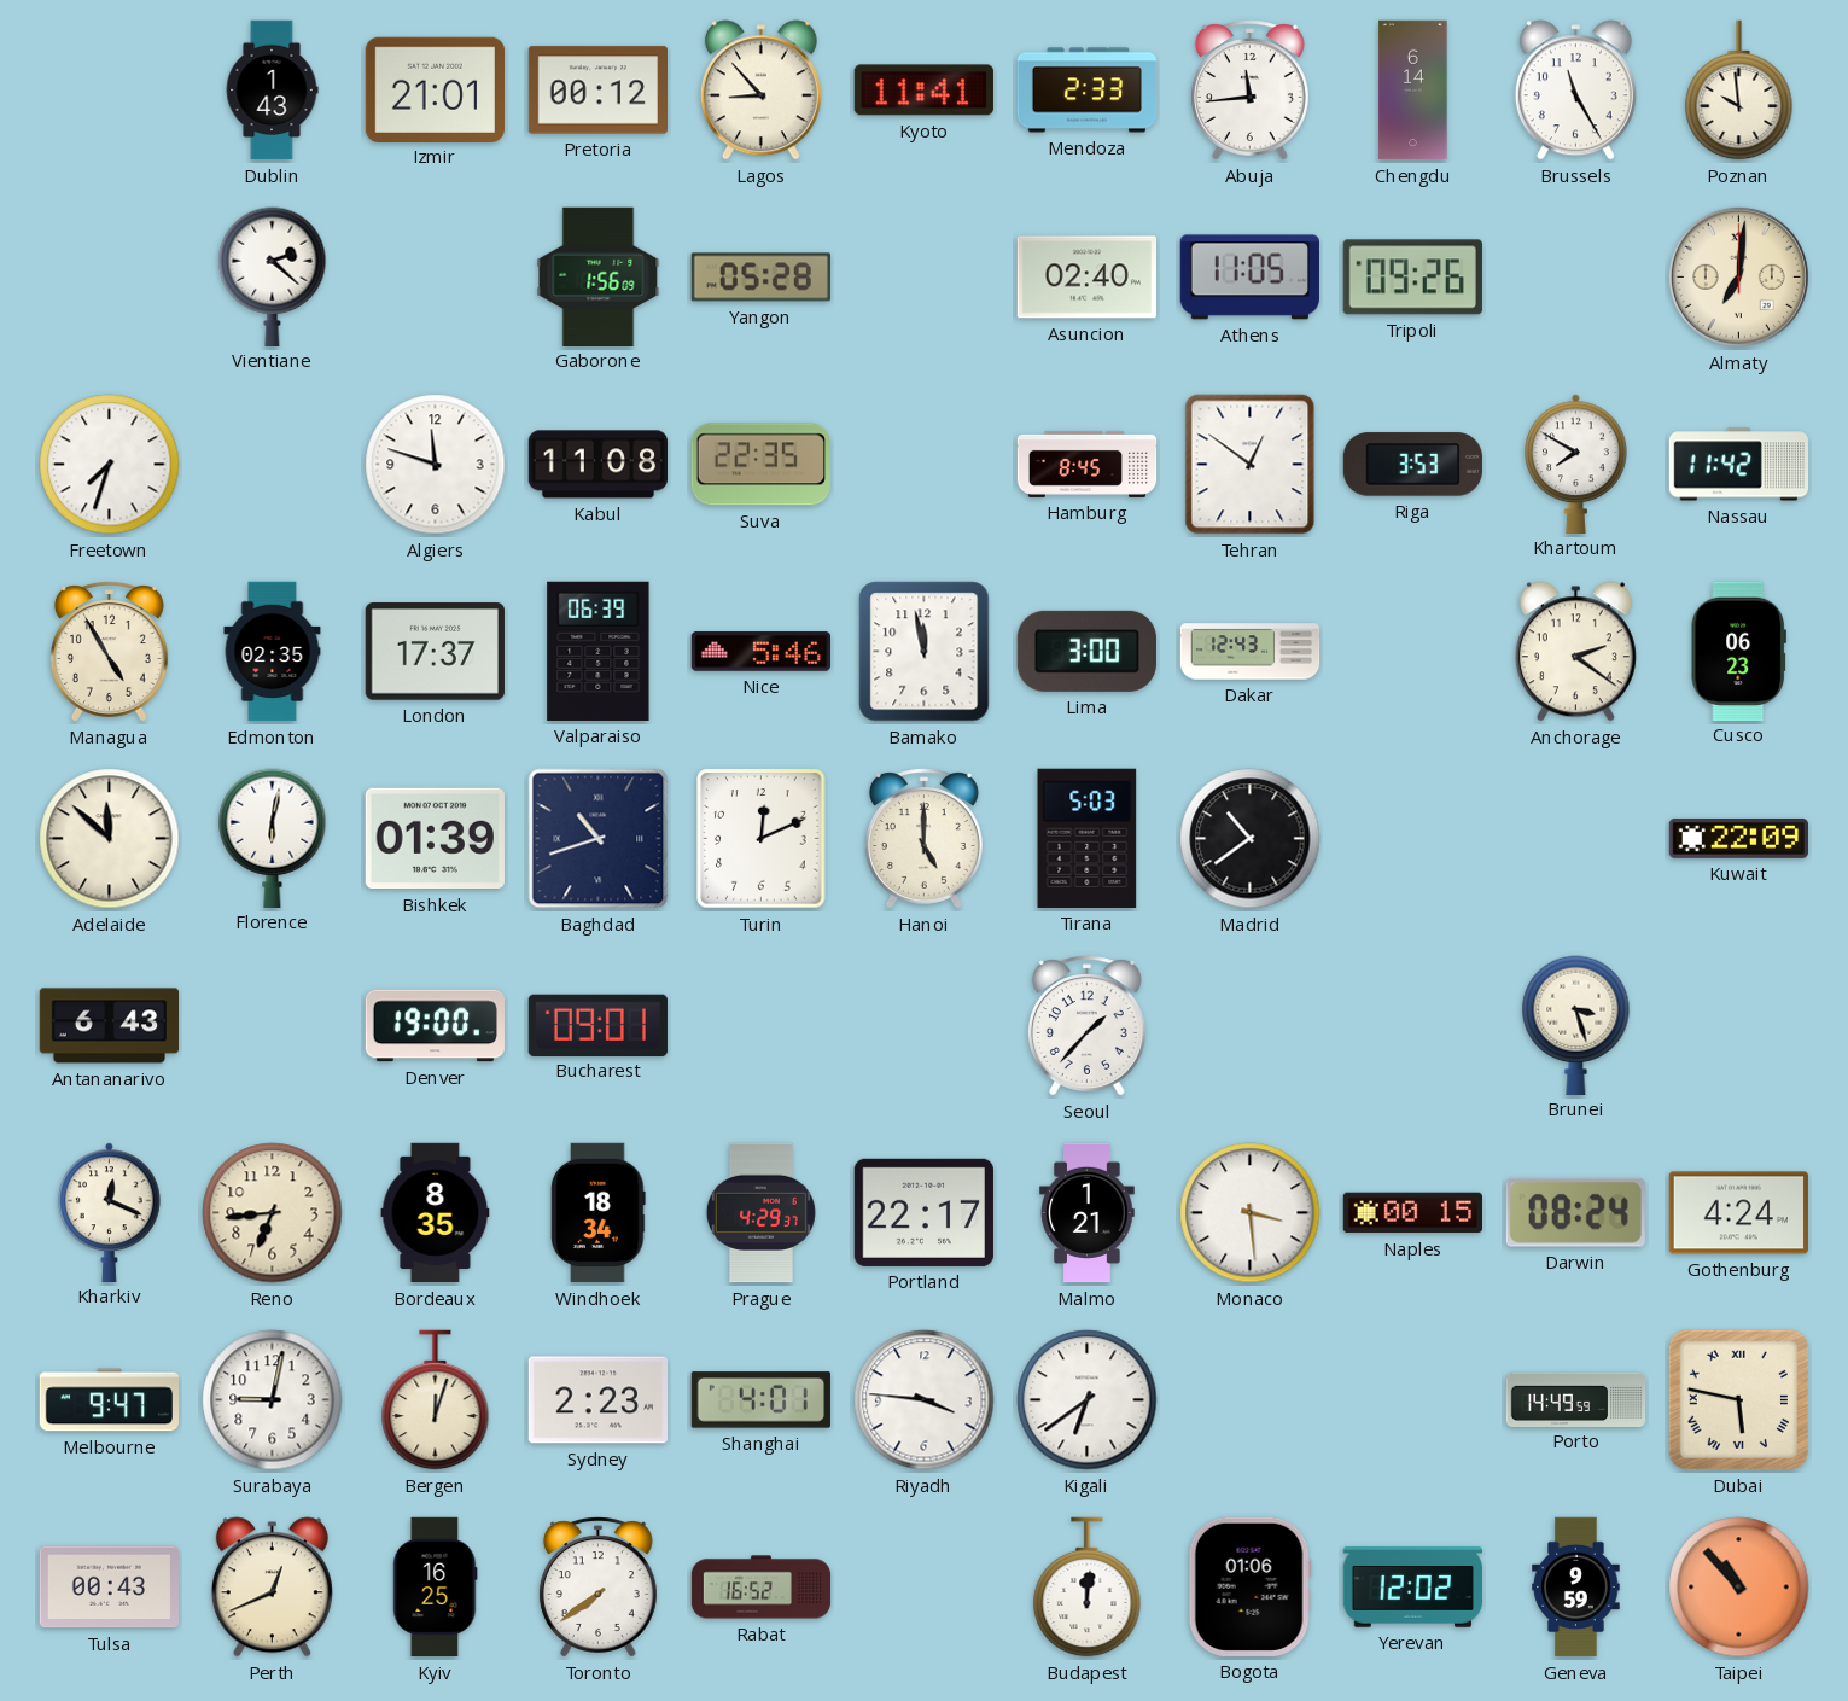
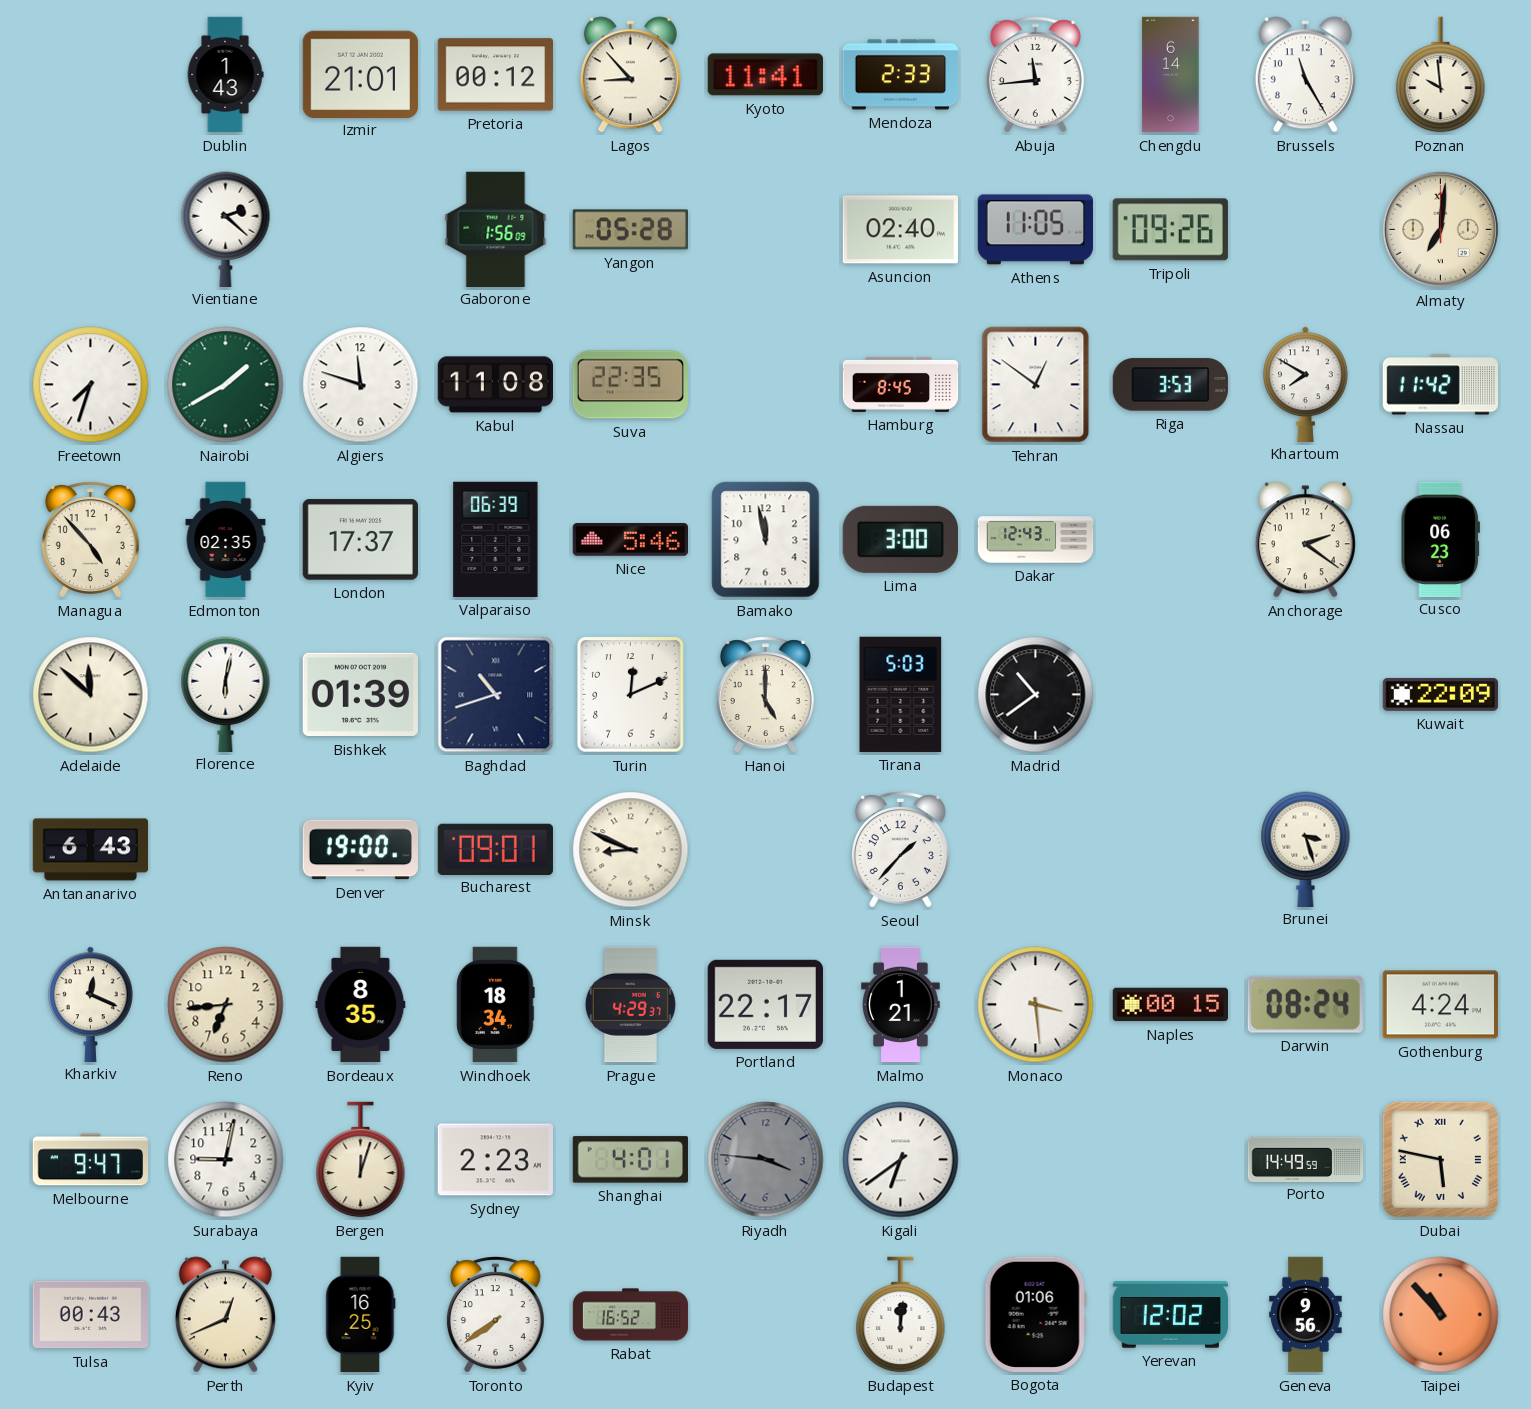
Nairobi: none -> 1:40
Managua: 4:55 -> 4:53
Minsk: none -> 8:49
Riyadh dial: white -> grey
Geneva: 9:59 -> 9:56
